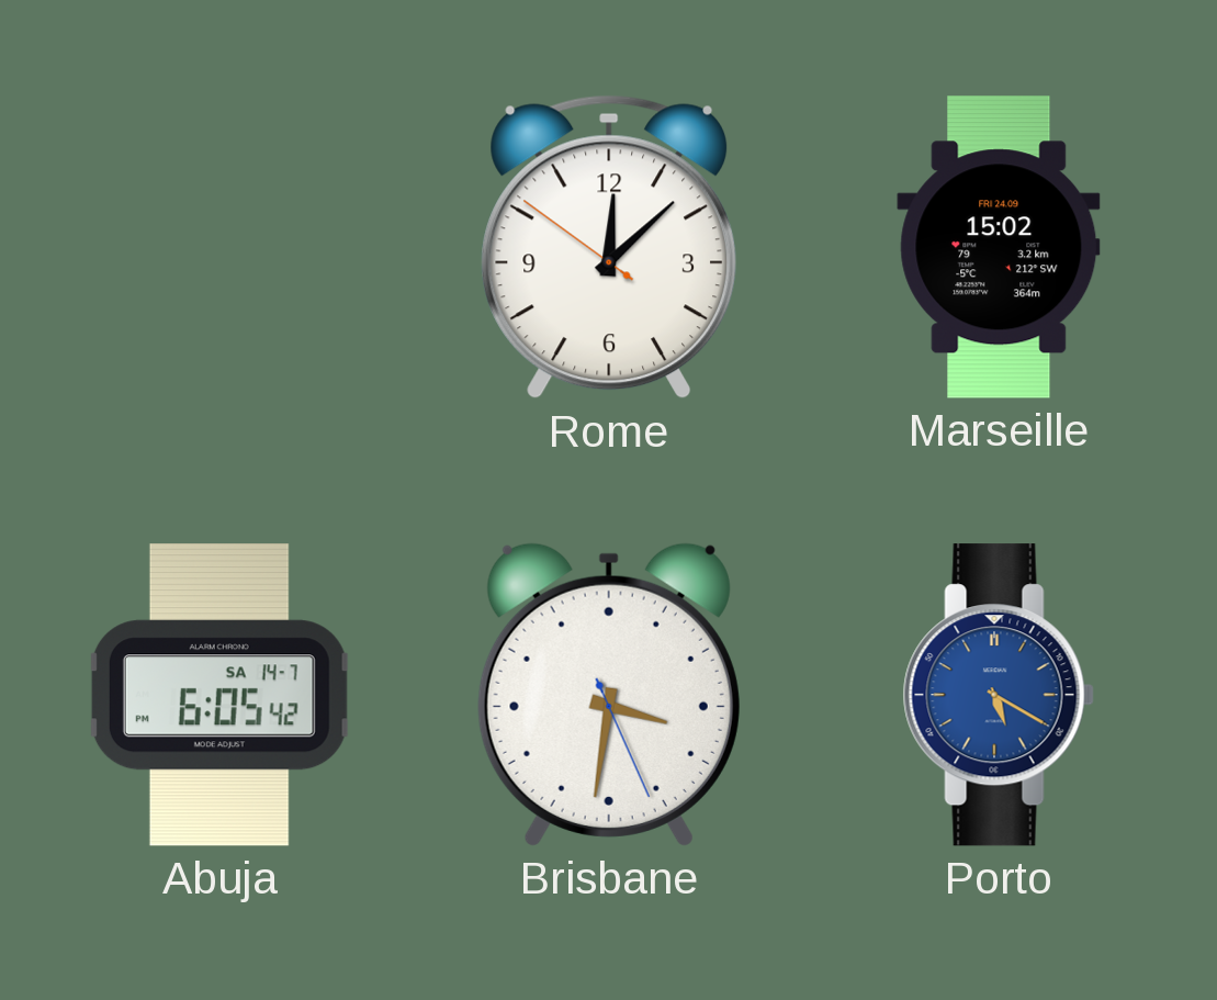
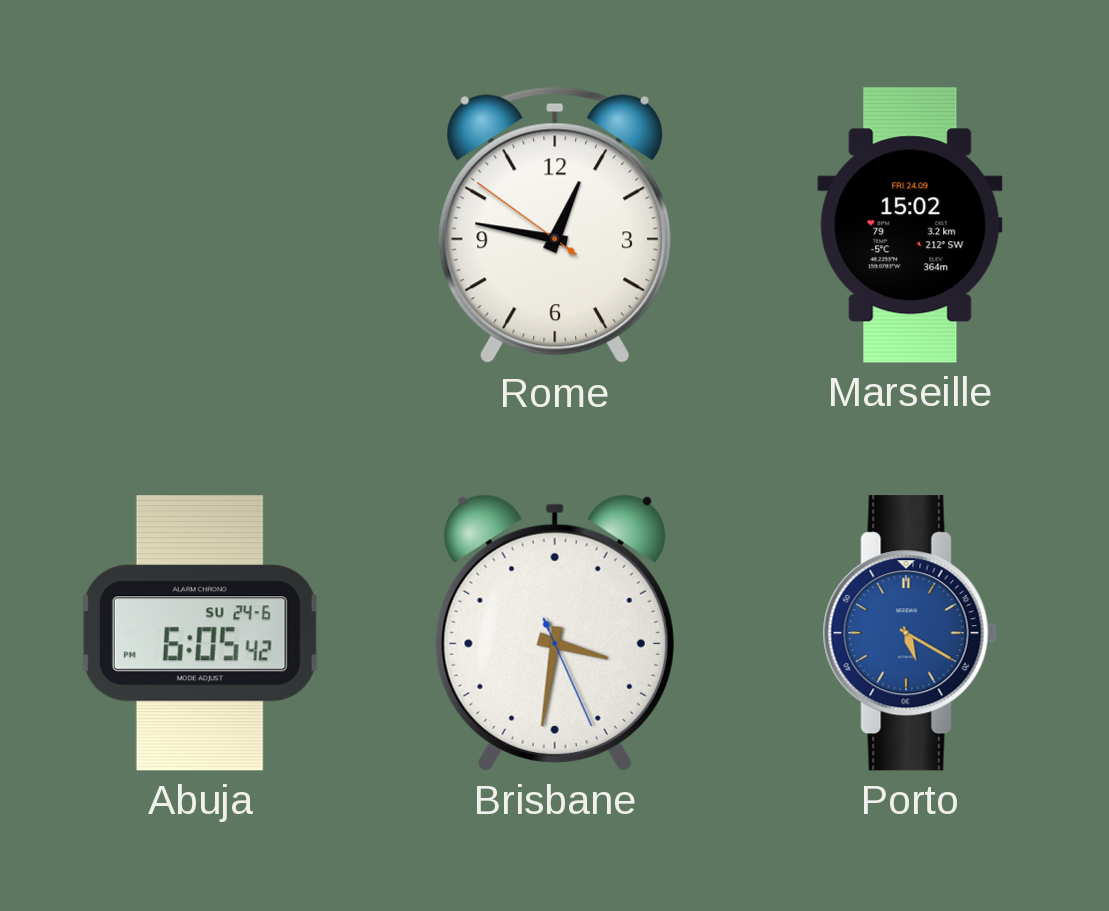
Rome: 12:07 -> 12:46
Abuja date: SA 14-7 -> SU 24-6
